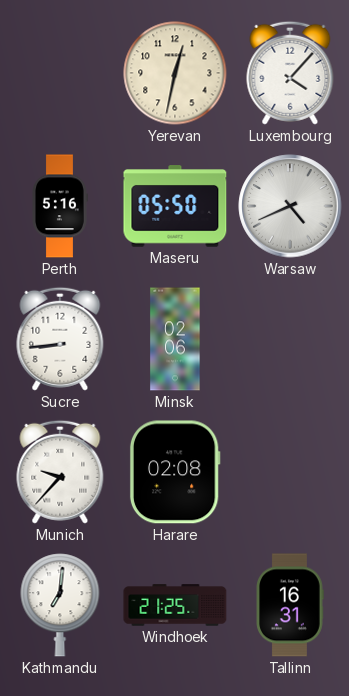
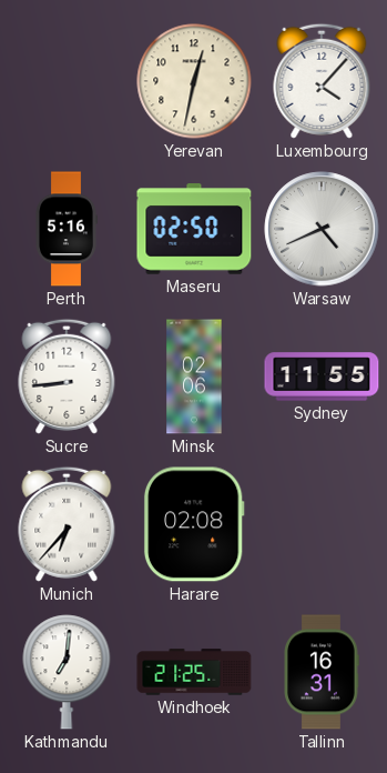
Maseru: 05:50 -> 02:50
Sydney: none -> 11:55
Munich: 9:37 -> 6:37
